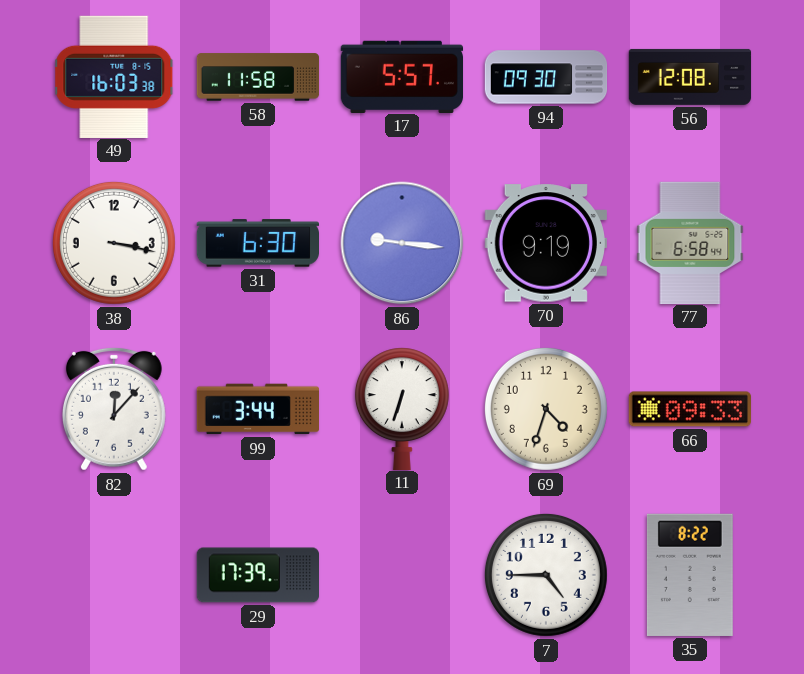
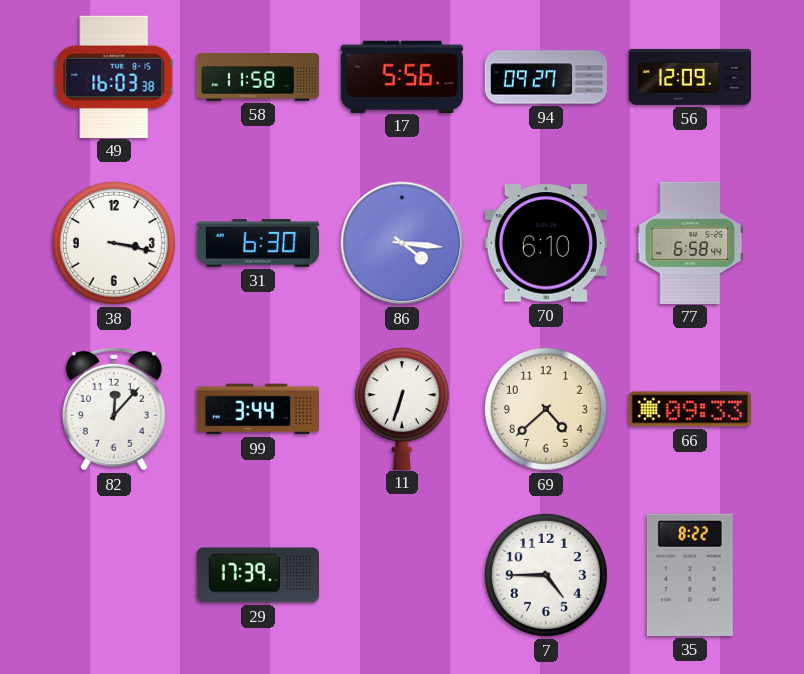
17: 5:57 -> 5:56
94: 09:30 -> 09:27
56: 12:08 -> 12:09
86: 9:16 -> 4:16
70: 9:19 -> 6:10
69: 4:33 -> 4:38
